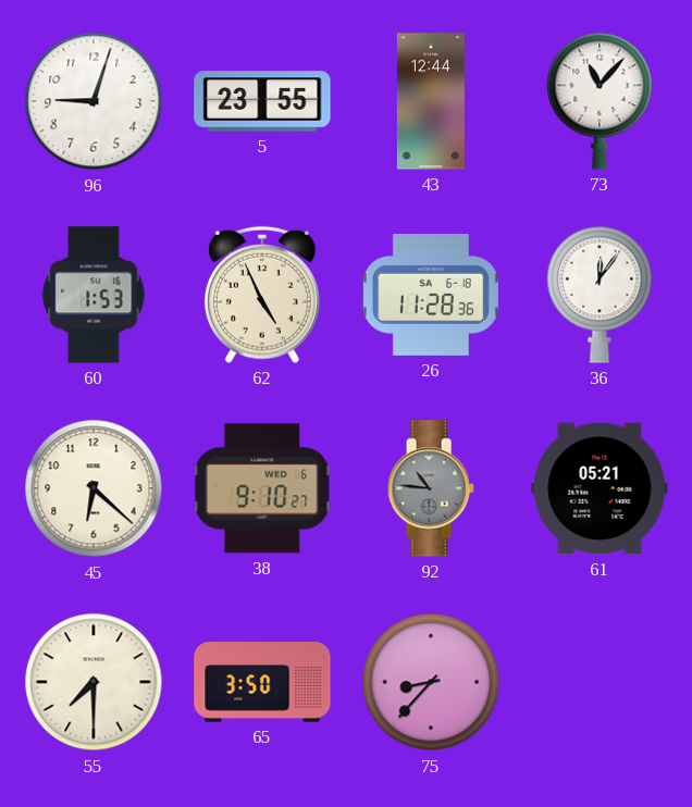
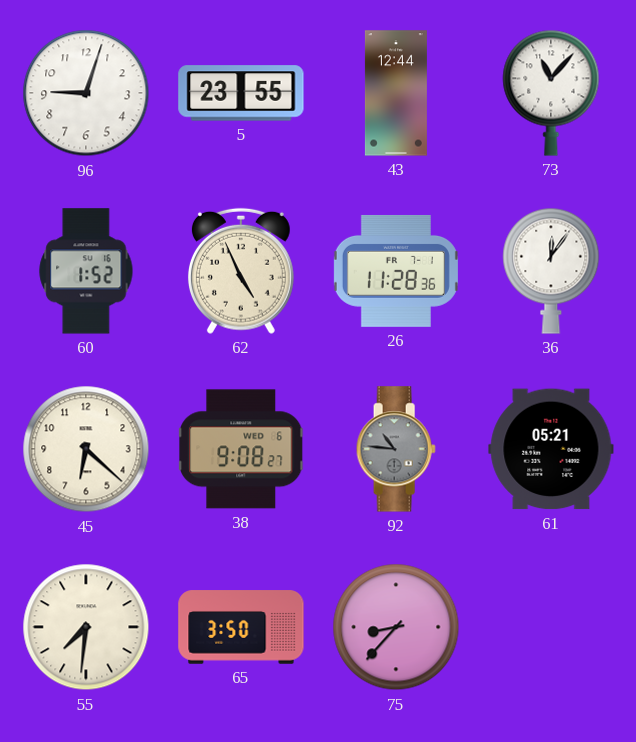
60: 1:53 -> 1:52
26 date: SA 6-18 -> FR 7-1
38: 9:10 -> 9:08
55: 7:30 -> 7:31
